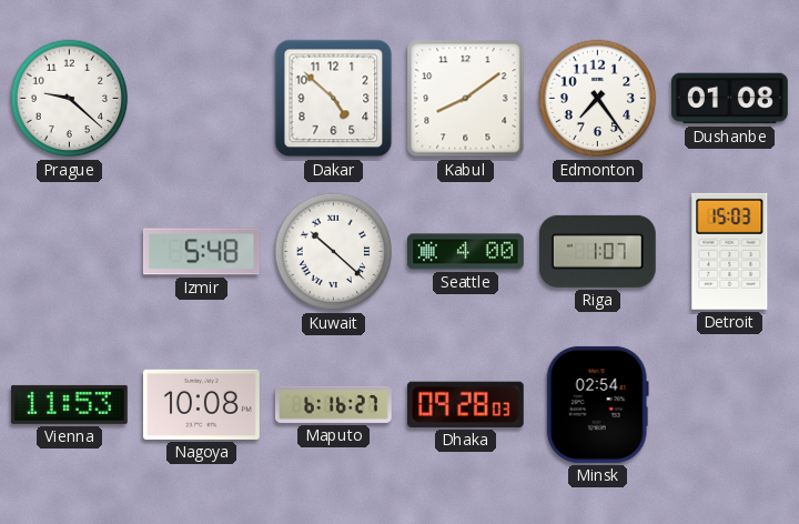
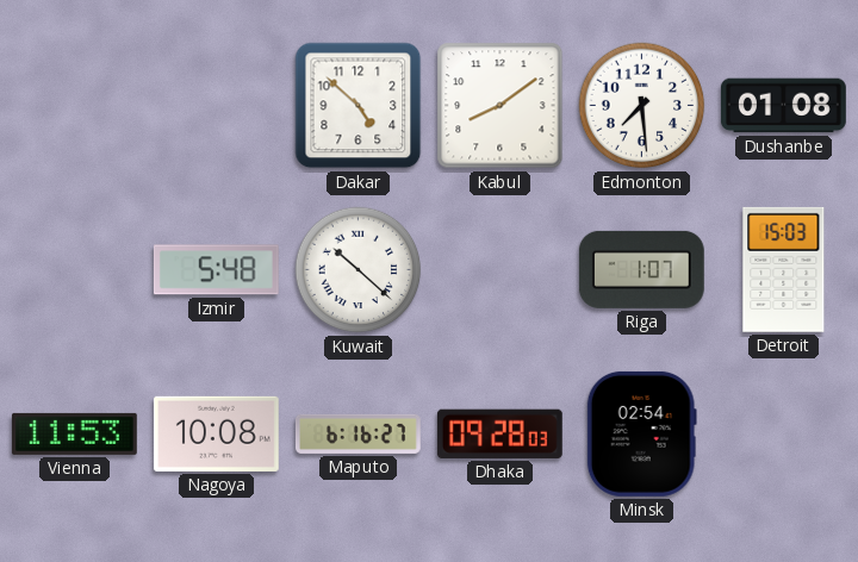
Prague: 9:22 -> none
Edmonton: 7:24 -> 7:29
Seattle: 4:00 -> none
